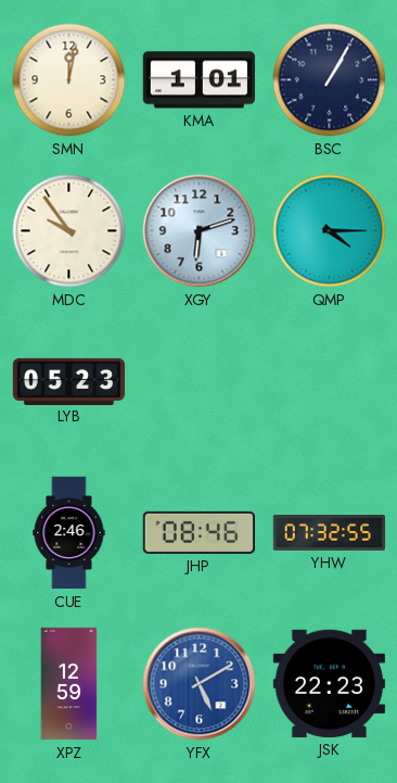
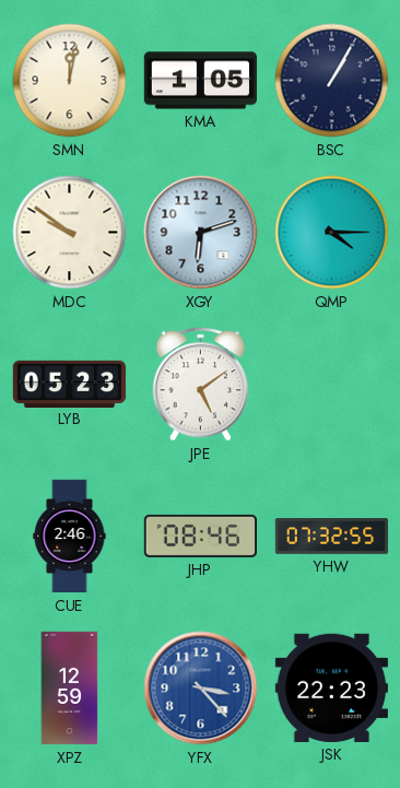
KMA: 1:01 -> 1:05
MDC: 9:54 -> 9:51
JPE: none -> 5:09
YFX: 5:10 -> 3:23
